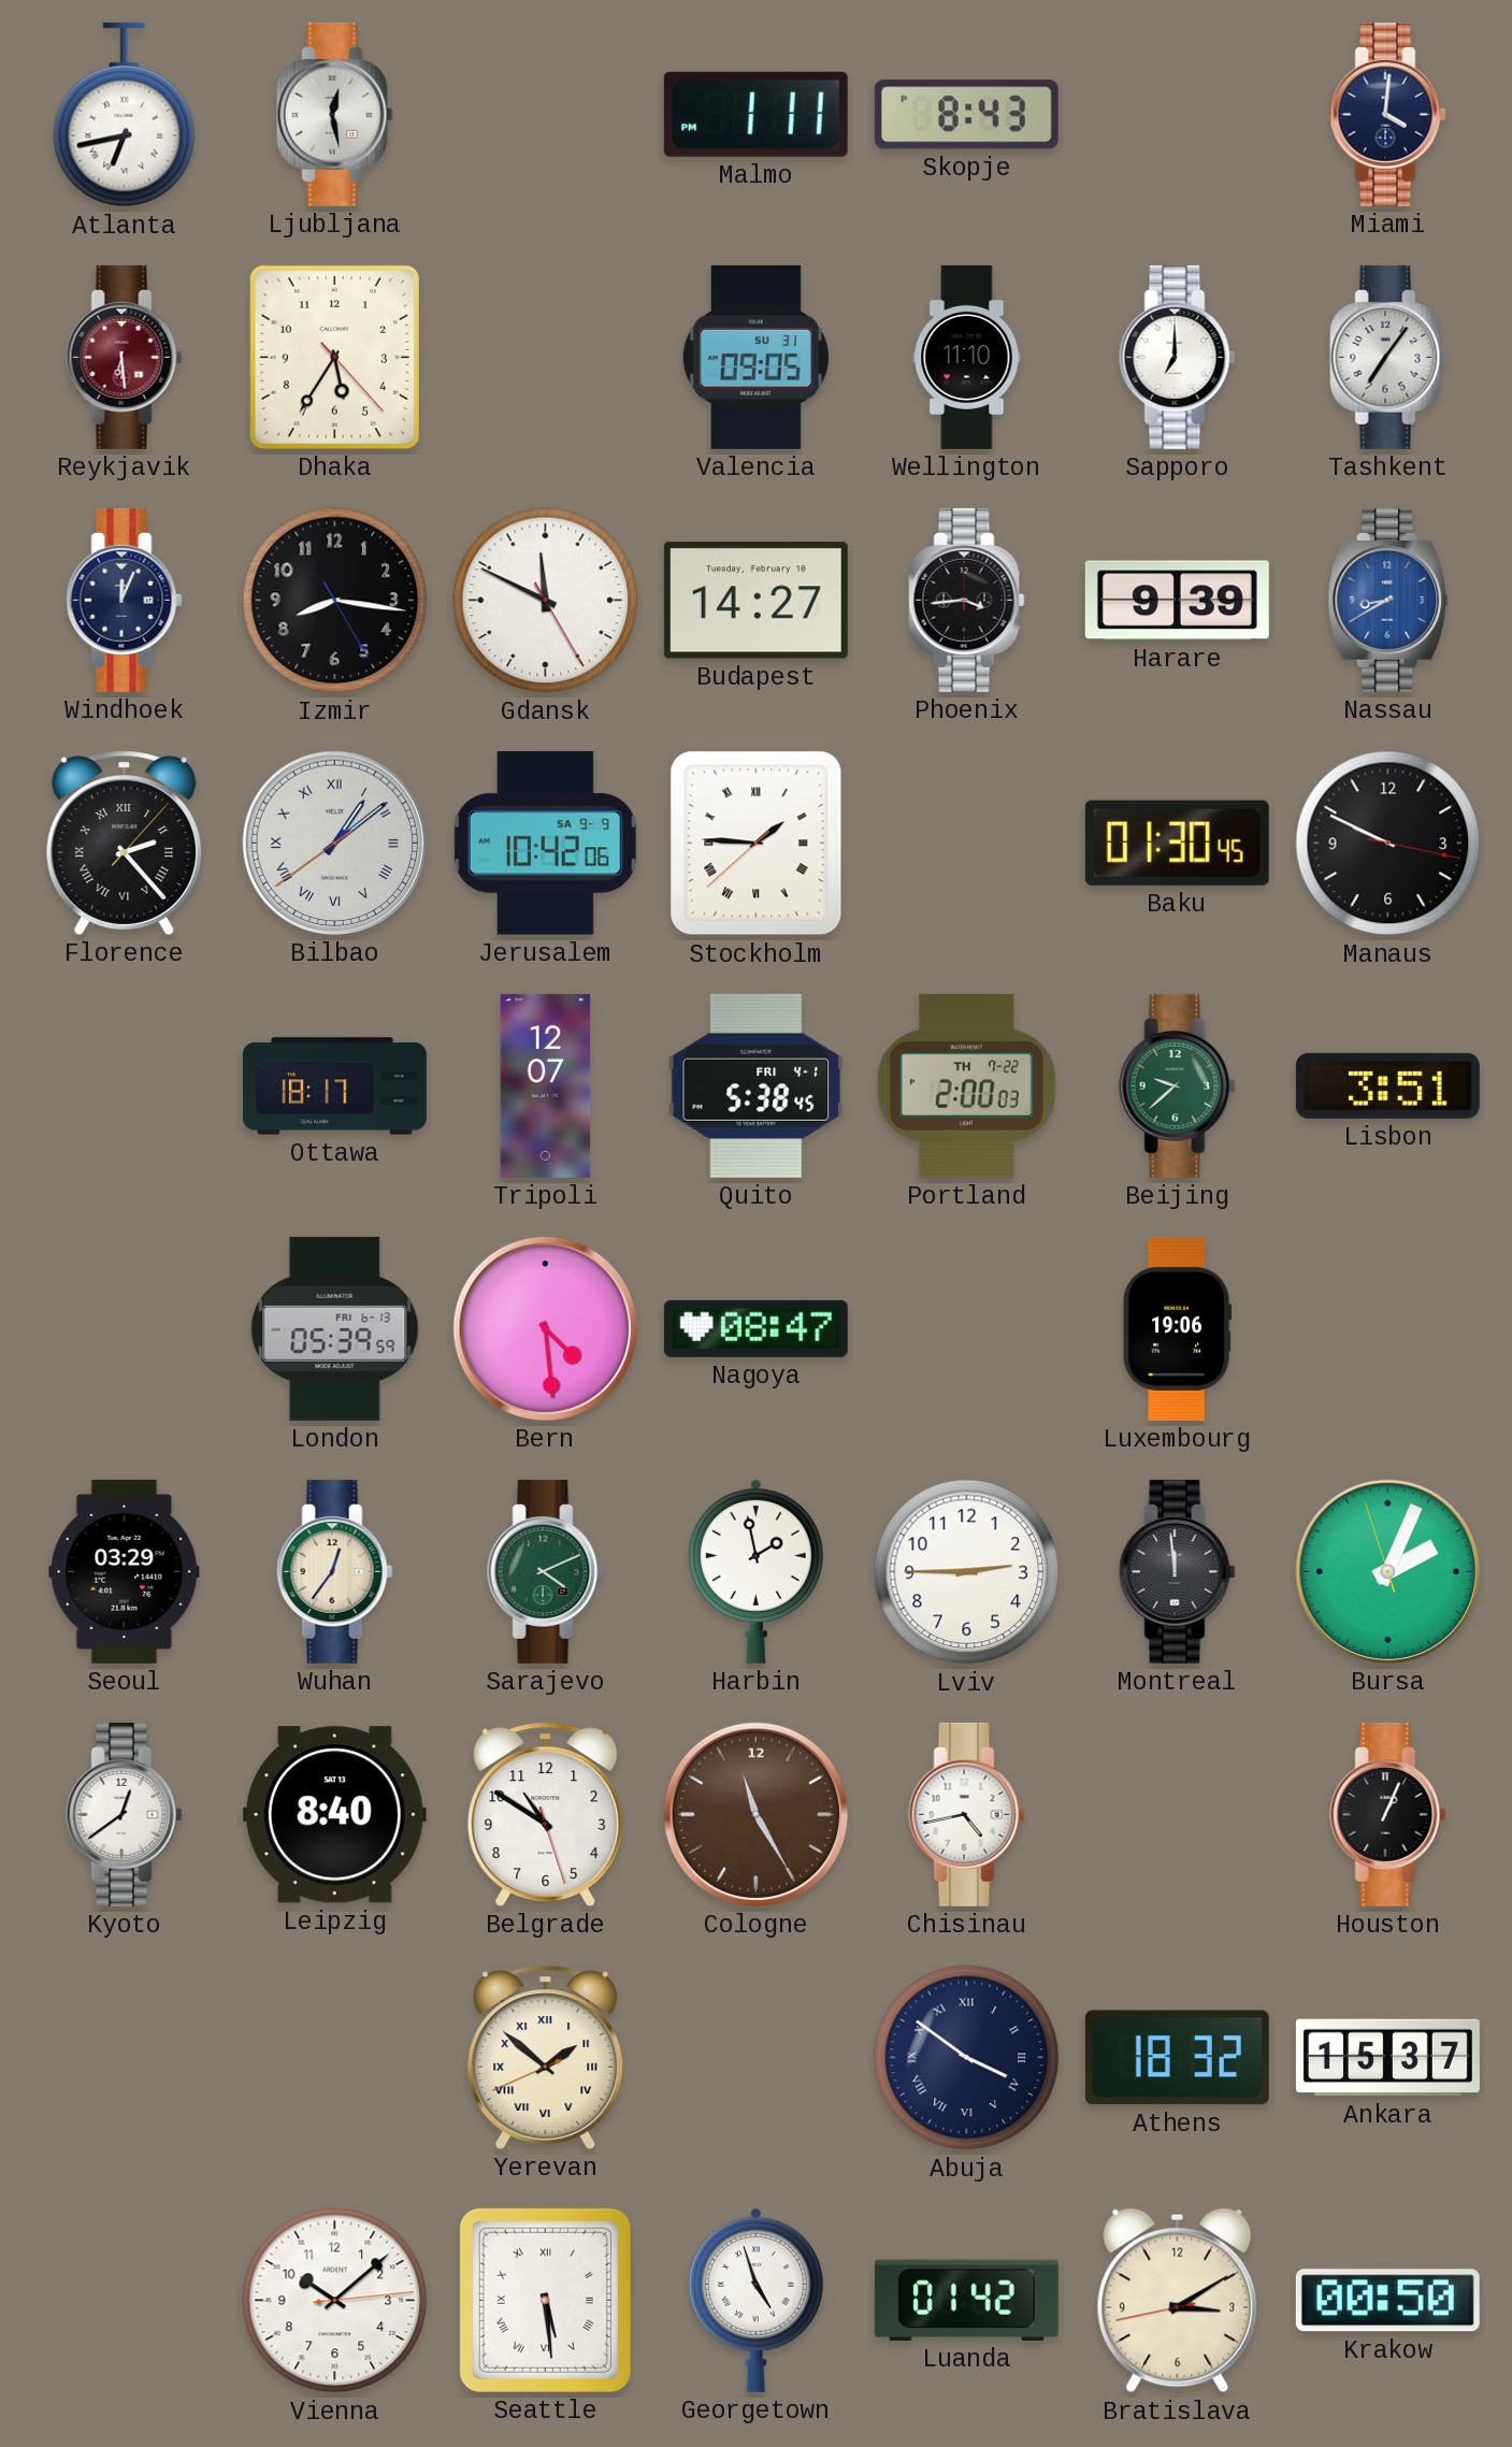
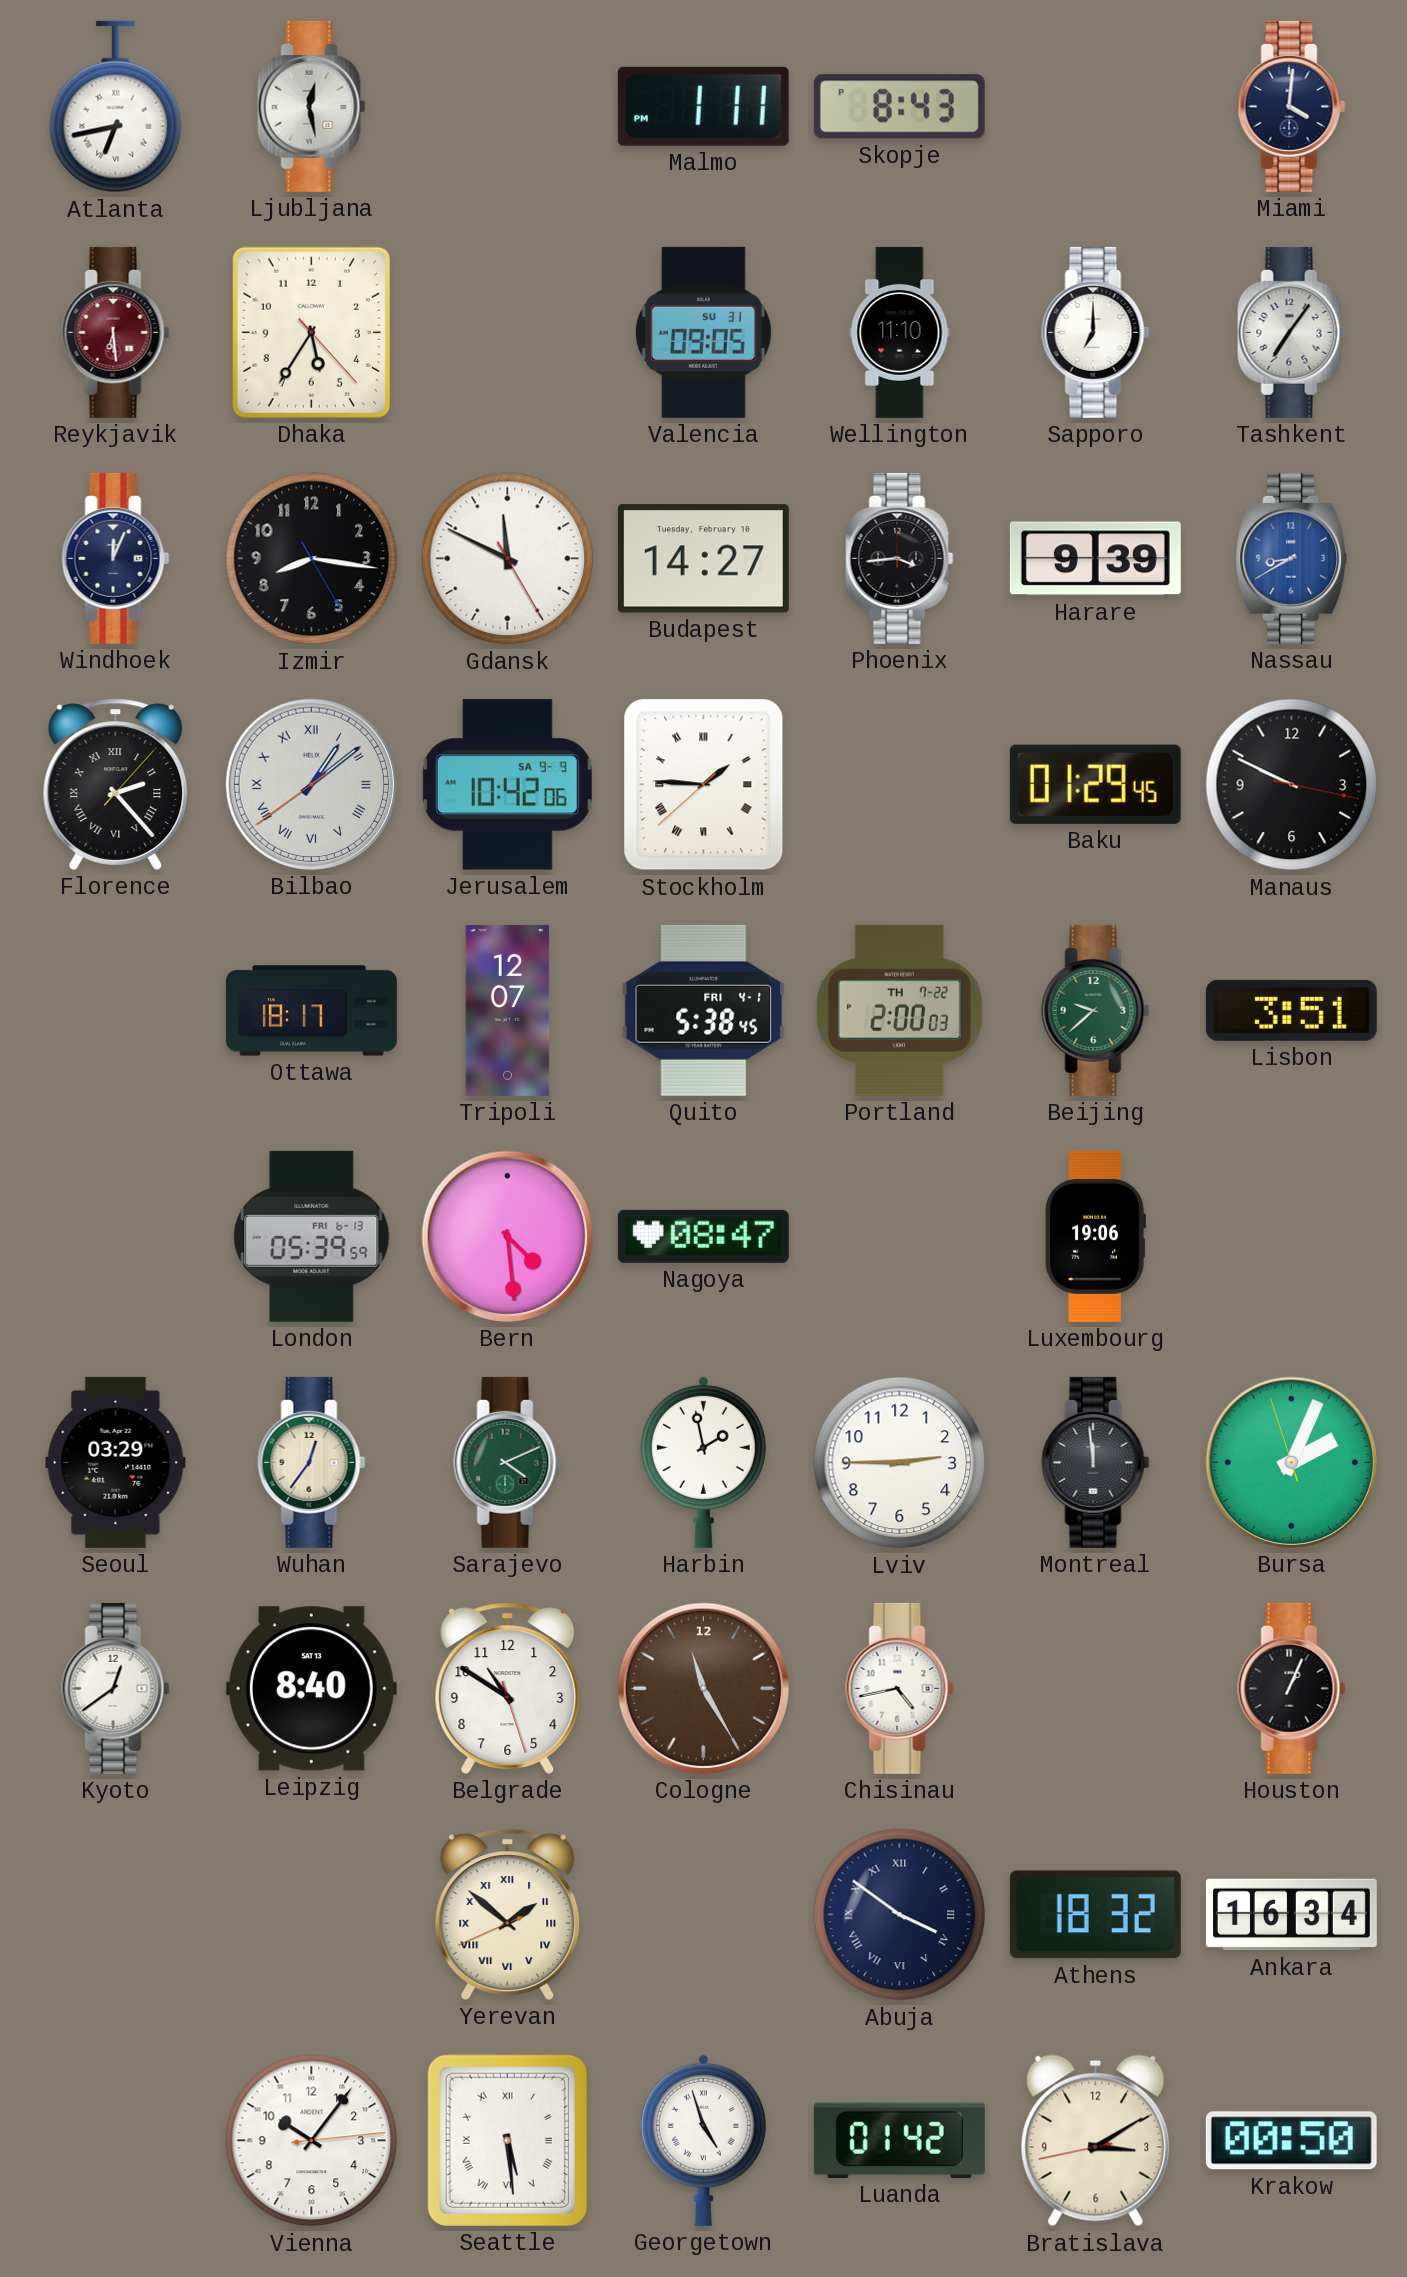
Baku: 01:30 -> 01:29
Ankara: 15:37 -> 16:34
Vienna: 10:08 -> 10:06
